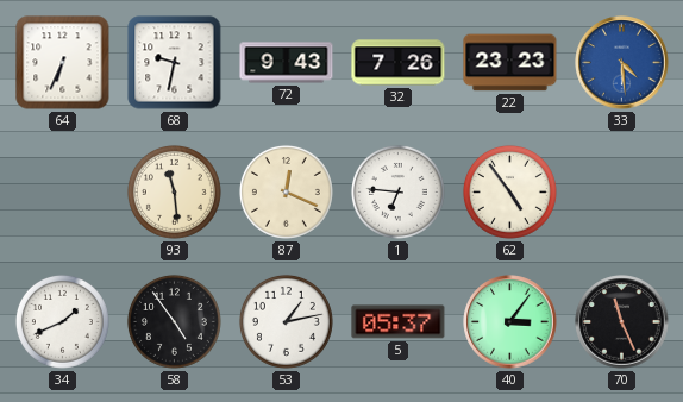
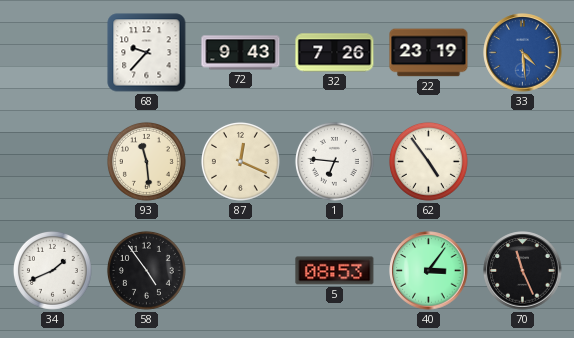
64: 6:34 -> none
68: 9:32 -> 9:37
22: 23:23 -> 23:19
53: 1:13 -> none
5: 05:37 -> 08:53
